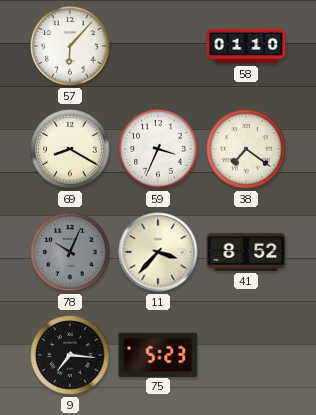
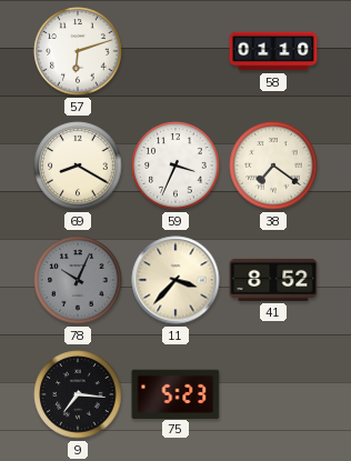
57: 6:07 -> 6:12
